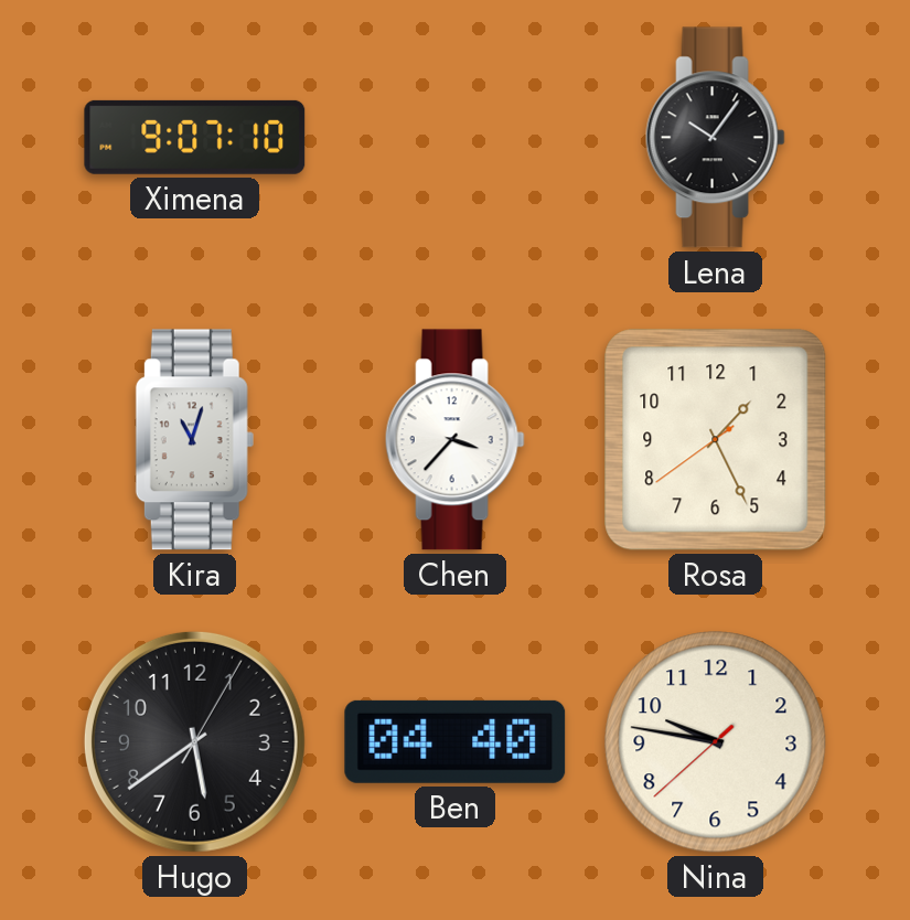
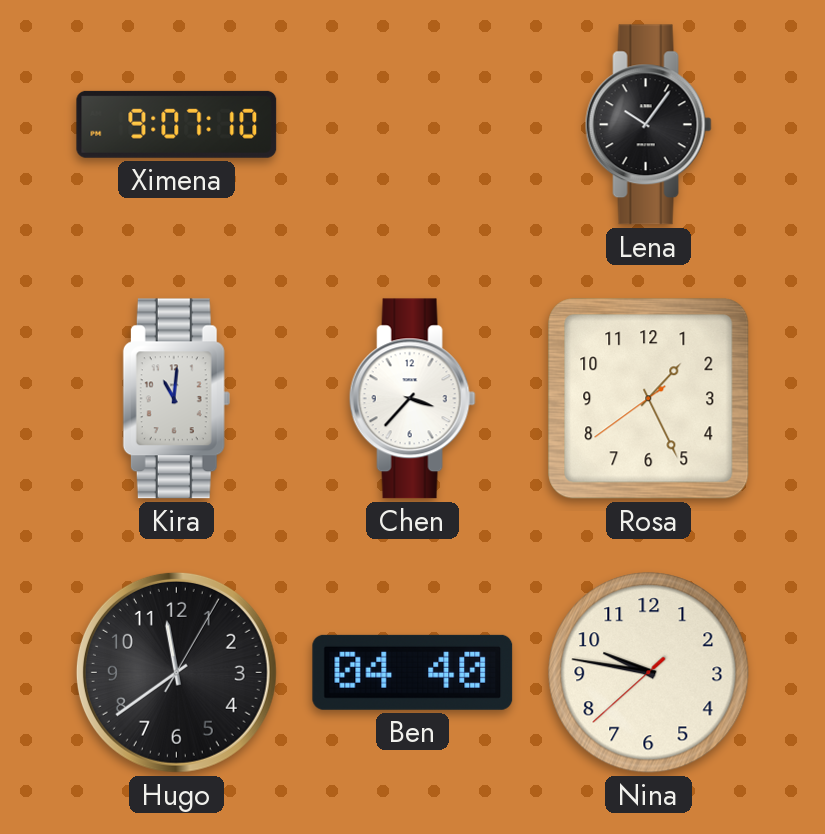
Kira: 11:03 -> 11:01
Hugo: 5:39 -> 11:39
